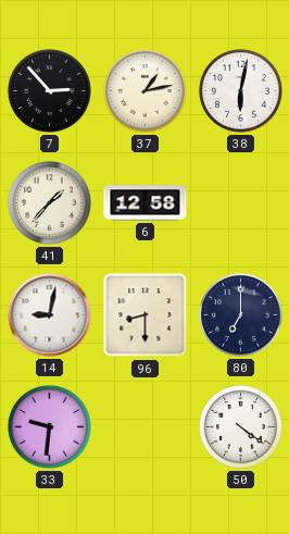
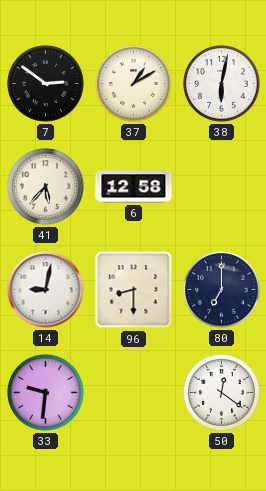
7: 2:53 -> 2:51
37: 1:13 -> 1:10
41: 1:37 -> 5:37
50: 4:21 -> 12:21
